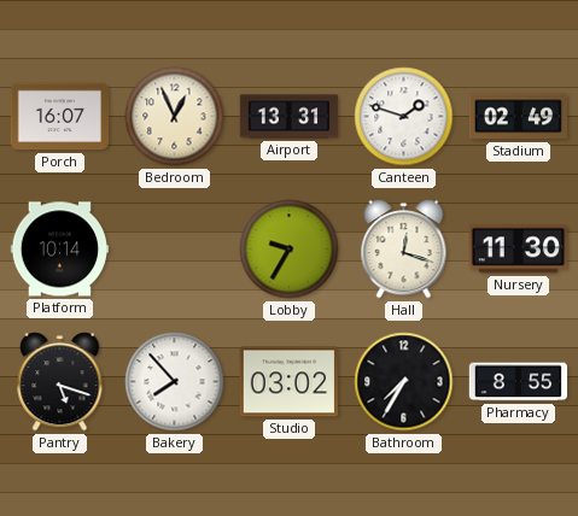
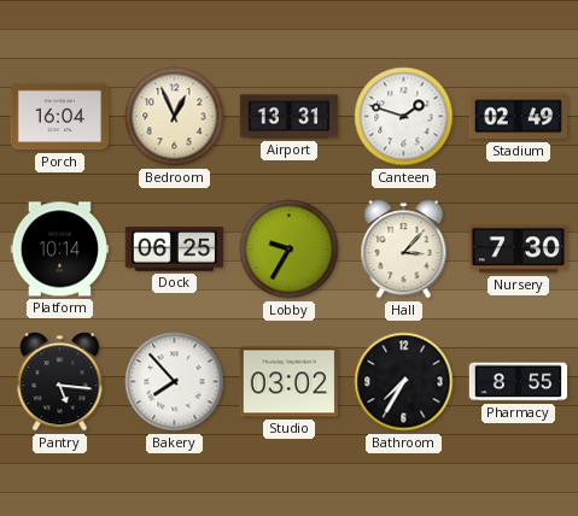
Porch: 16:07 -> 16:04
Dock: none -> 06:25
Hall: 12:18 -> 3:07
Nursery: 11:30 -> 7:30
Pantry: 5:18 -> 5:16
